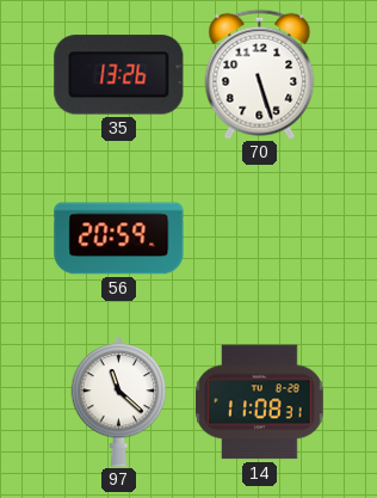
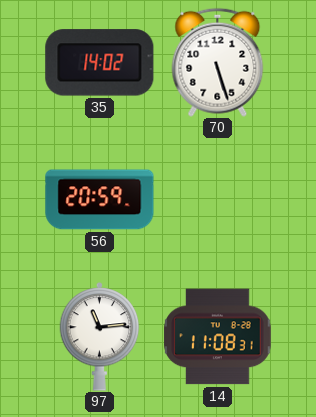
35: 13:26 -> 14:02
97: 11:22 -> 11:14
